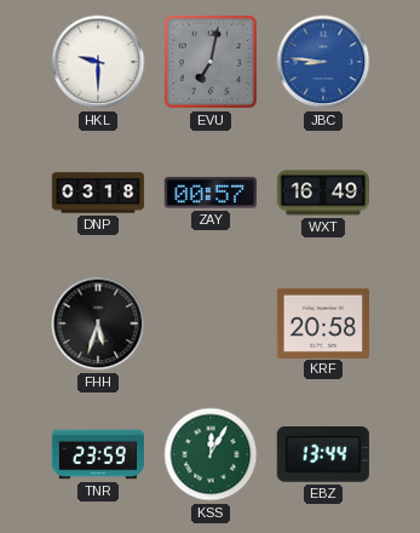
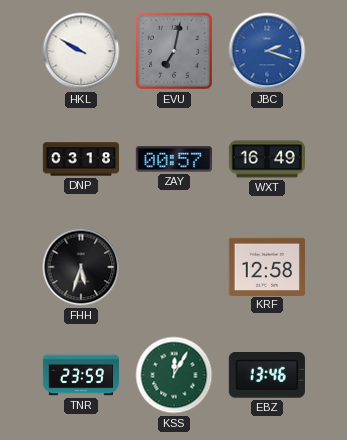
HKL: 9:30 -> 9:50
JBC: 8:46 -> 2:18
KRF: 20:58 -> 12:58
EBZ: 13:44 -> 13:46
